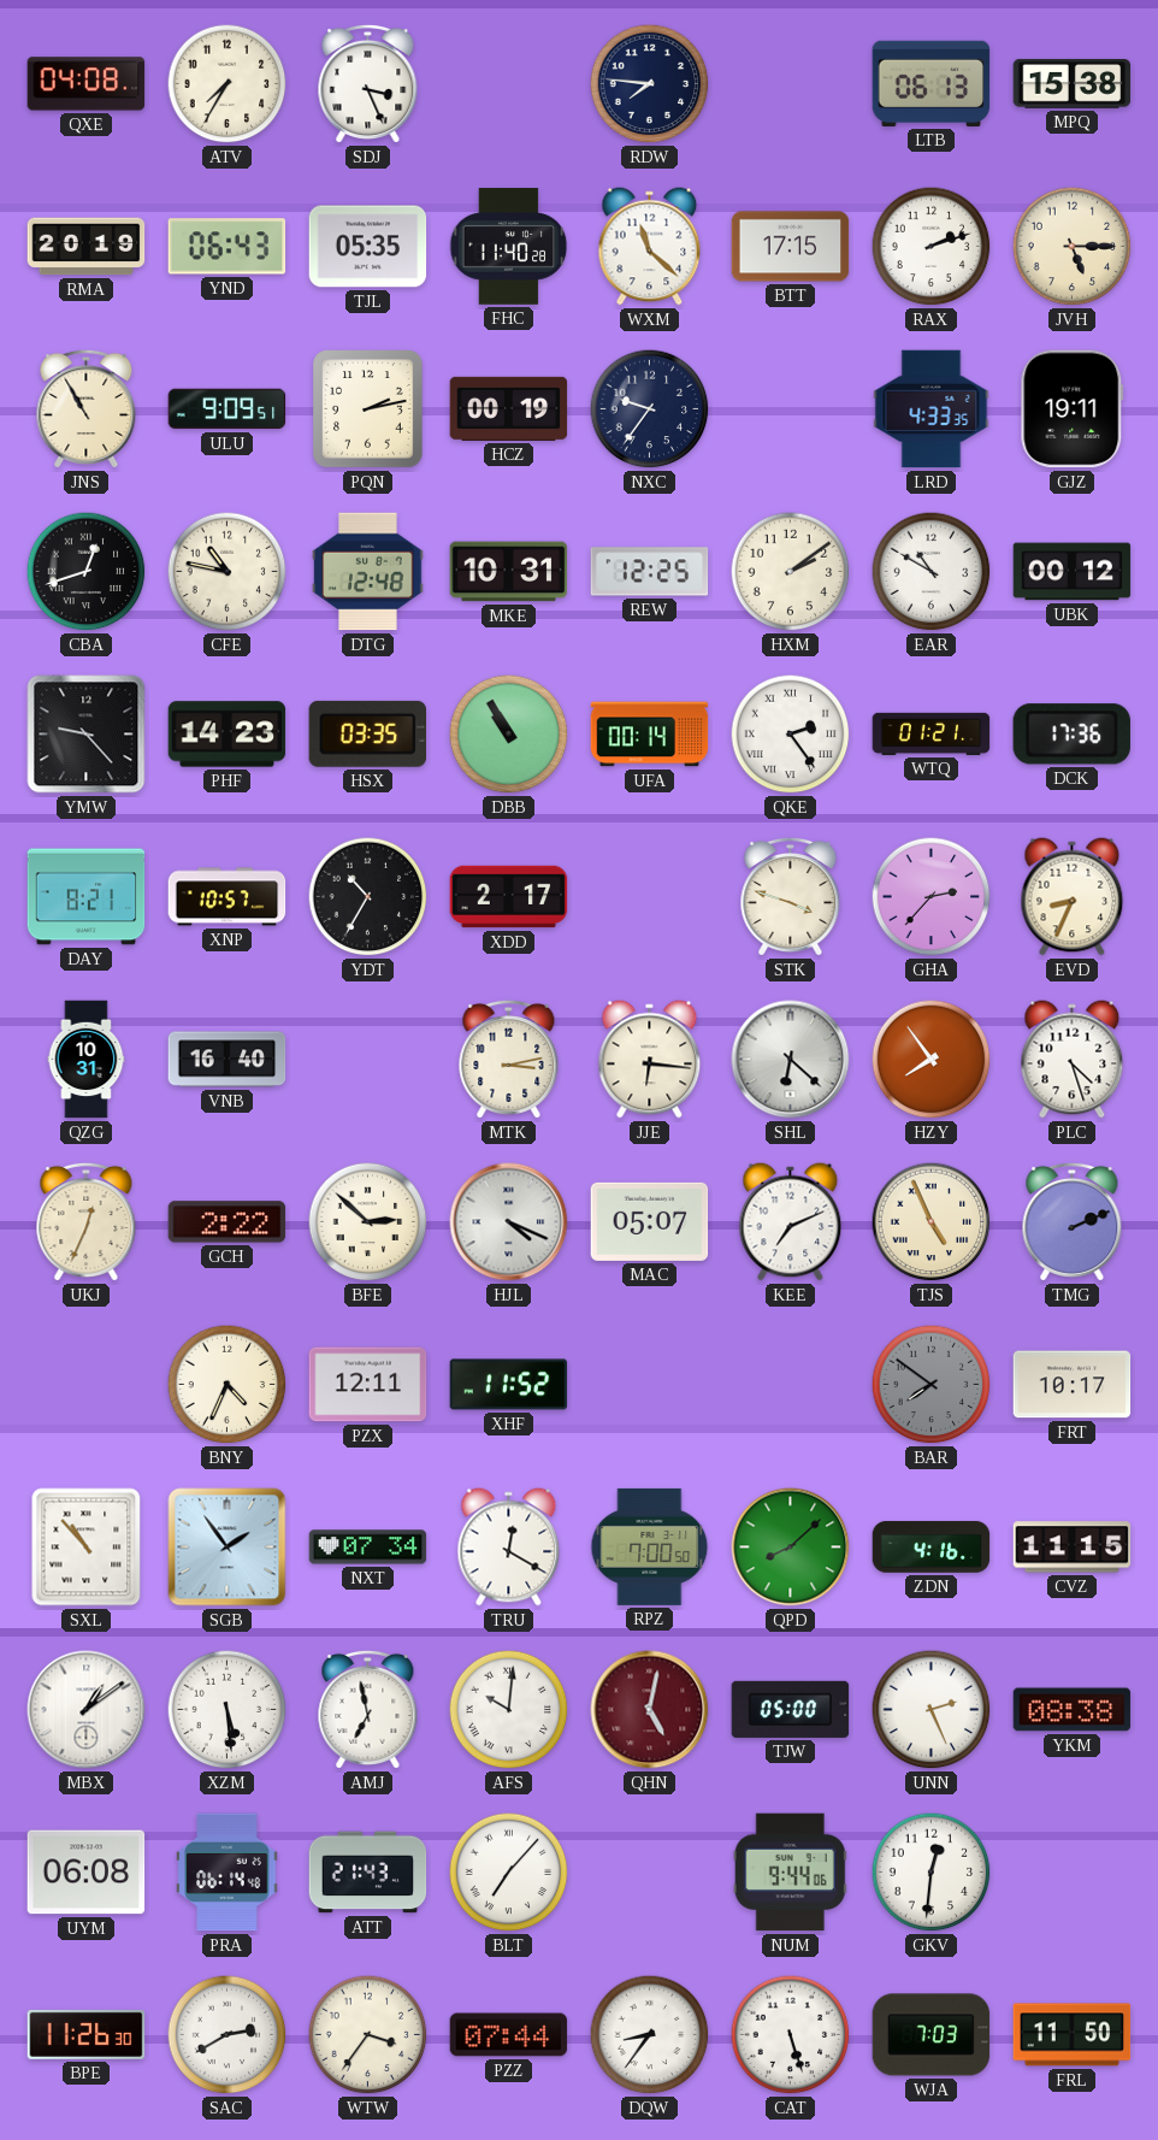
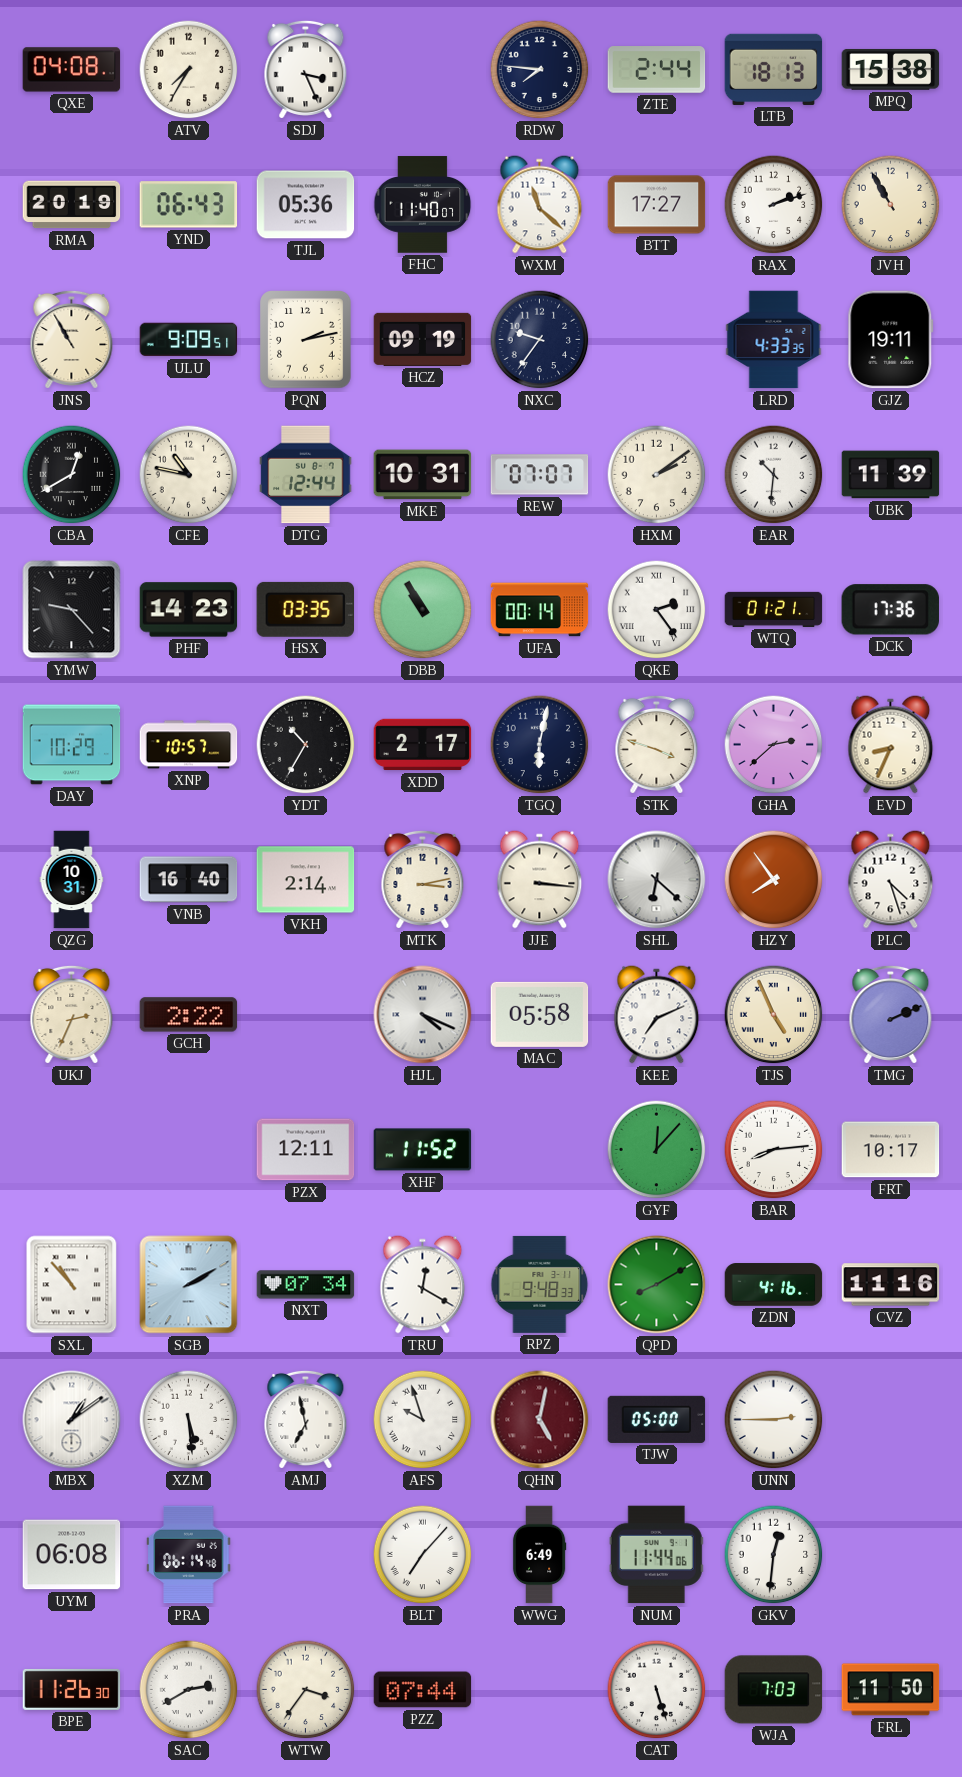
ZTE: none -> 2:44
LTB: 06:13 -> 18:13
TJL: 05:35 -> 05:36
FHC: 11:40:28 -> 11:40:07
BTT: 17:15 -> 17:27
JVH: 5:15 -> 10:55
HCZ: 00:19 -> 09:19
CBA: 12:42 -> 12:40
DTG: 12:48 -> 12:44
REW: 12:25 -> 07:07
EAR: 10:50 -> 10:31
UBK: 00:12 -> 11:39
DAY: 8:21 -> 10:29
TGQ: none -> 6:02
GHA: 2:37 -> 2:38
VKH: none -> 2:14
JJE: 6:16 -> 3:16
UKJ: 12:34 -> 2:34
BFE: 2:52 -> none
MAC: 05:07 -> 05:58
BNY: 4:34 -> none
GYF: none -> 12:07
BAR: 7:51 -> 8:14
BAR dial: grey -> white
SGB: 1:54 -> 2:10
RPZ: 7:00 -> 9:48
QPD: 8:08 -> 8:10
CVZ: 11:15 -> 11:16
AFS: 10:01 -> 9:57
UNN: 2:26 -> 2:45
YKM: 08:38 -> none
ATT: 21:43 -> none
WWG: none -> 6:49
NUM: 9:44 -> 11:44
DQW: 8:36 -> none
